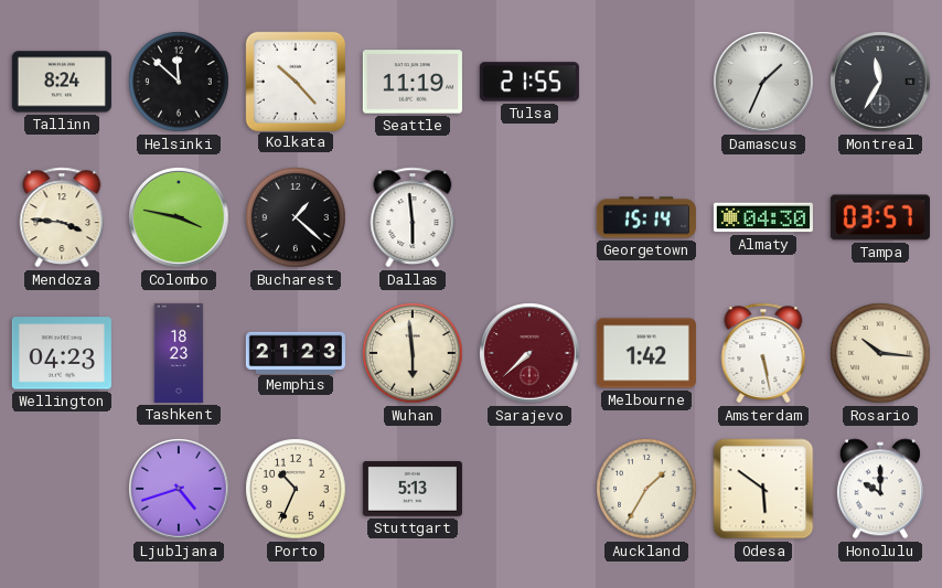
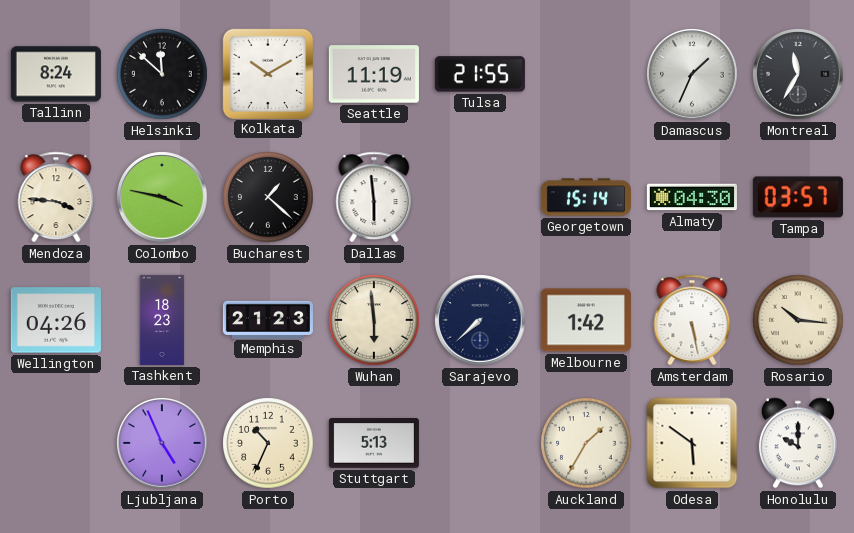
Kolkata: 10:23 -> 10:10
Wellington: 04:23 -> 04:26
Sarajevo dial: burgundy -> navy
Ljubljana: 4:42 -> 4:56
